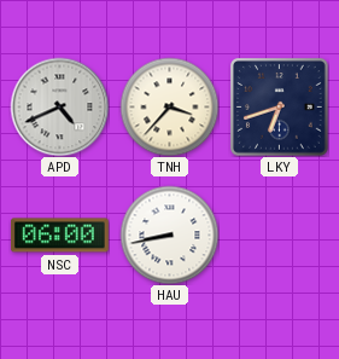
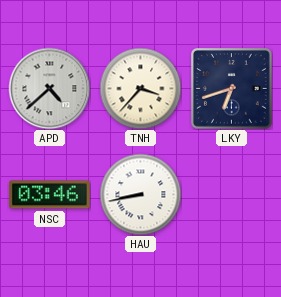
APD: 4:41 -> 4:38
NSC: 06:00 -> 03:46
